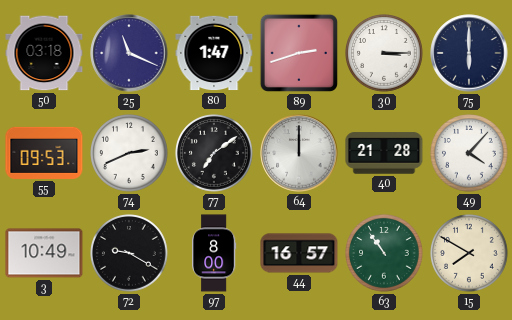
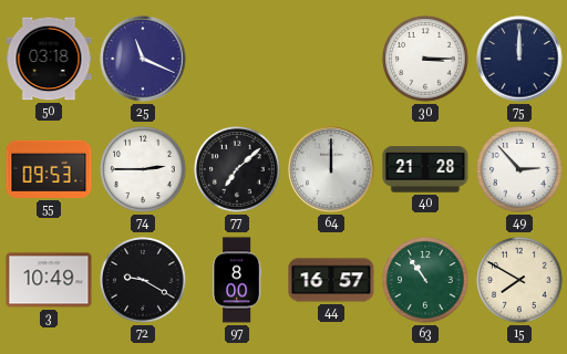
80: 1:47 -> none
89: 2:42 -> none
75: 6:00 -> 12:00
74: 2:41 -> 2:45
77: 7:09 -> 7:08
49: 4:07 -> 2:53
